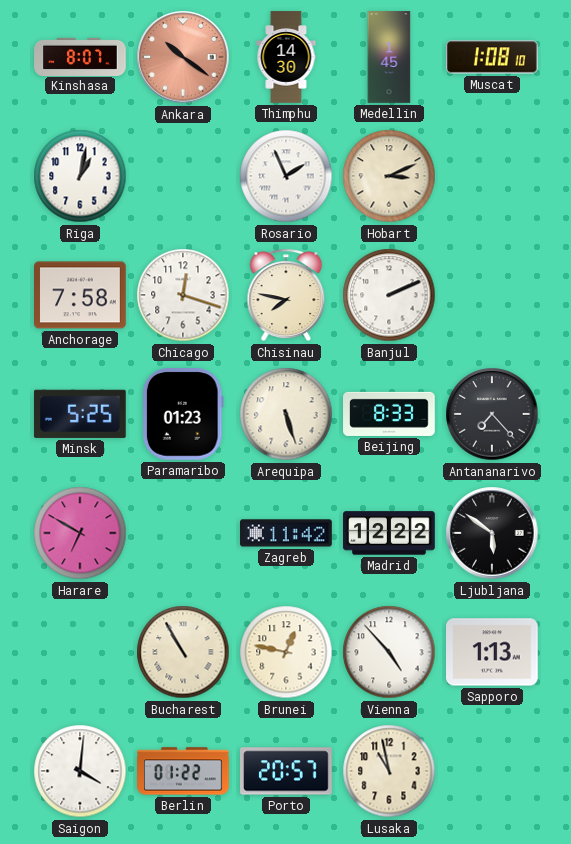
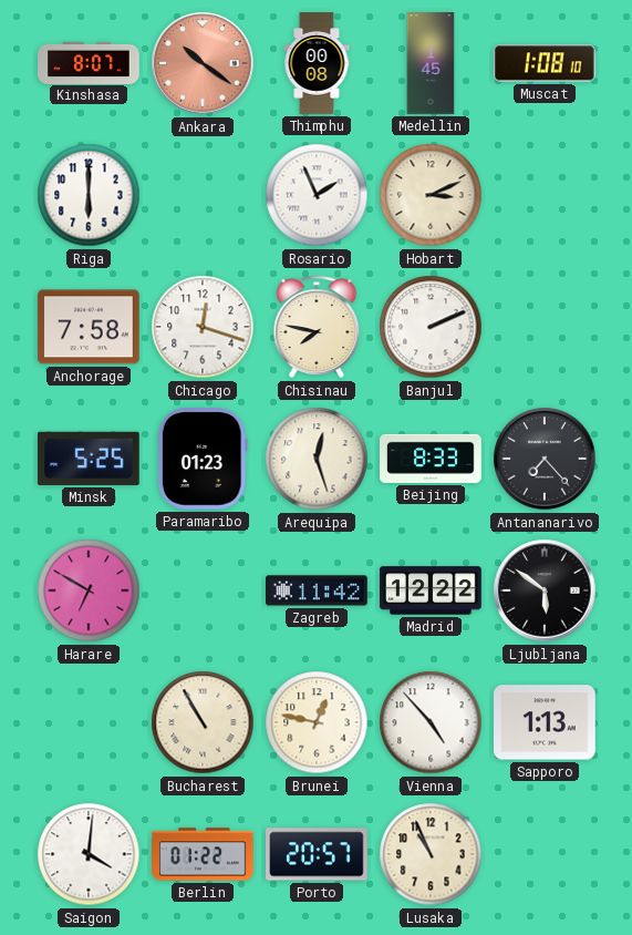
Thimphu: 14:30 -> 00:08
Riga: 1:02 -> 6:00
Arequipa: 5:27 -> 12:27
Lusaka: 10:58 -> 10:56
